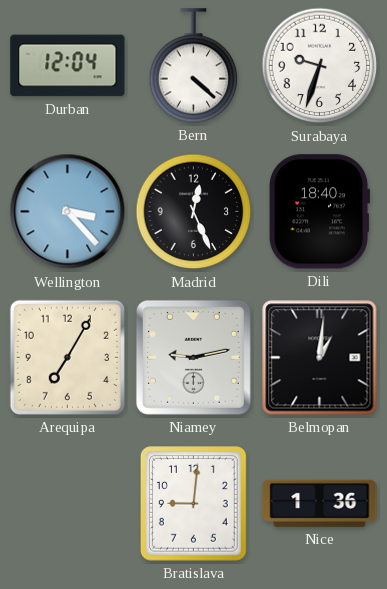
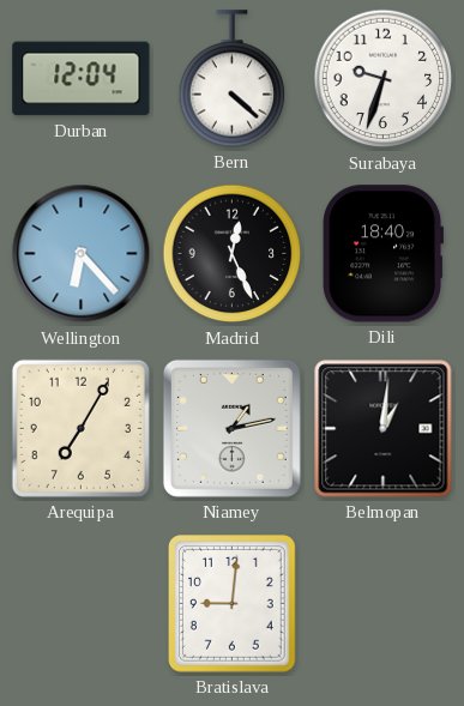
Wellington: 3:23 -> 6:23
Niamey: 9:13 -> 1:13
Nice: 1:36 -> none
